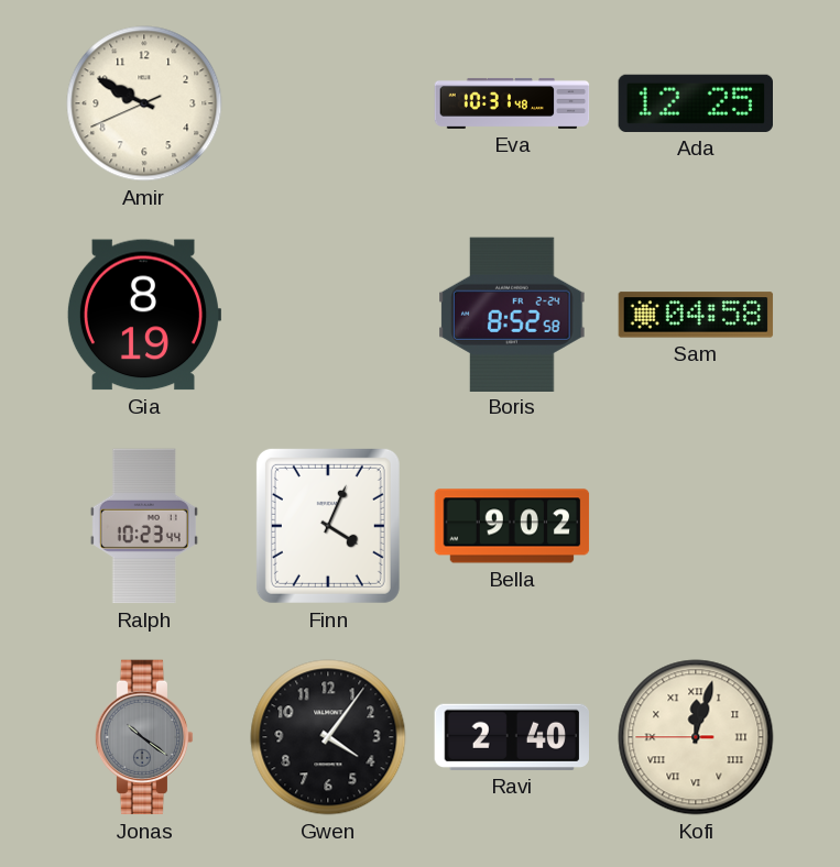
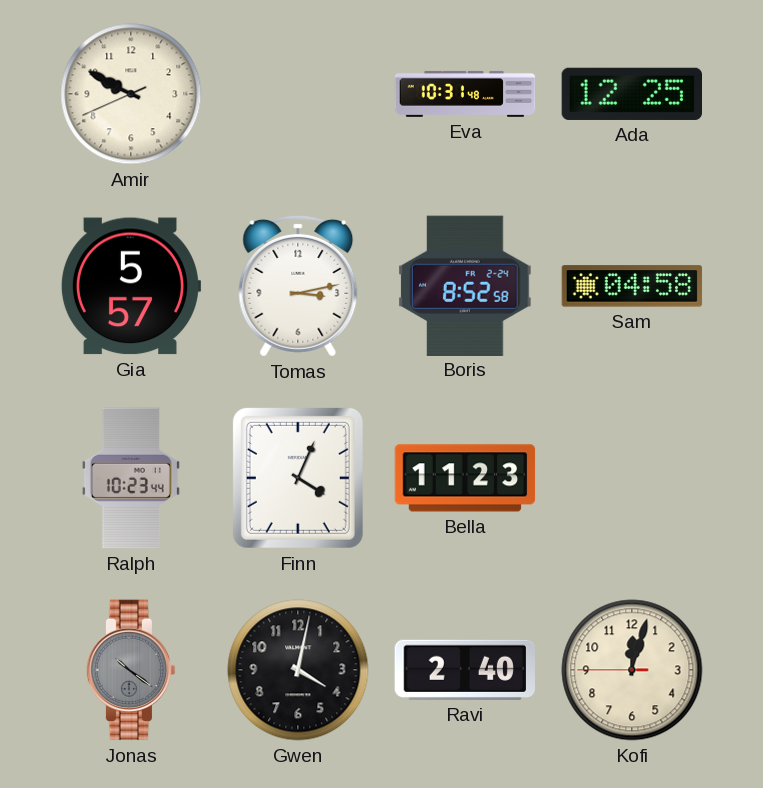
Gia: 8:19 -> 5:57
Tomas: none -> 3:13
Bella: 9:02 -> 11:23
Gwen: 4:06 -> 4:02
Kofi numerals: Roman -> Arabic
